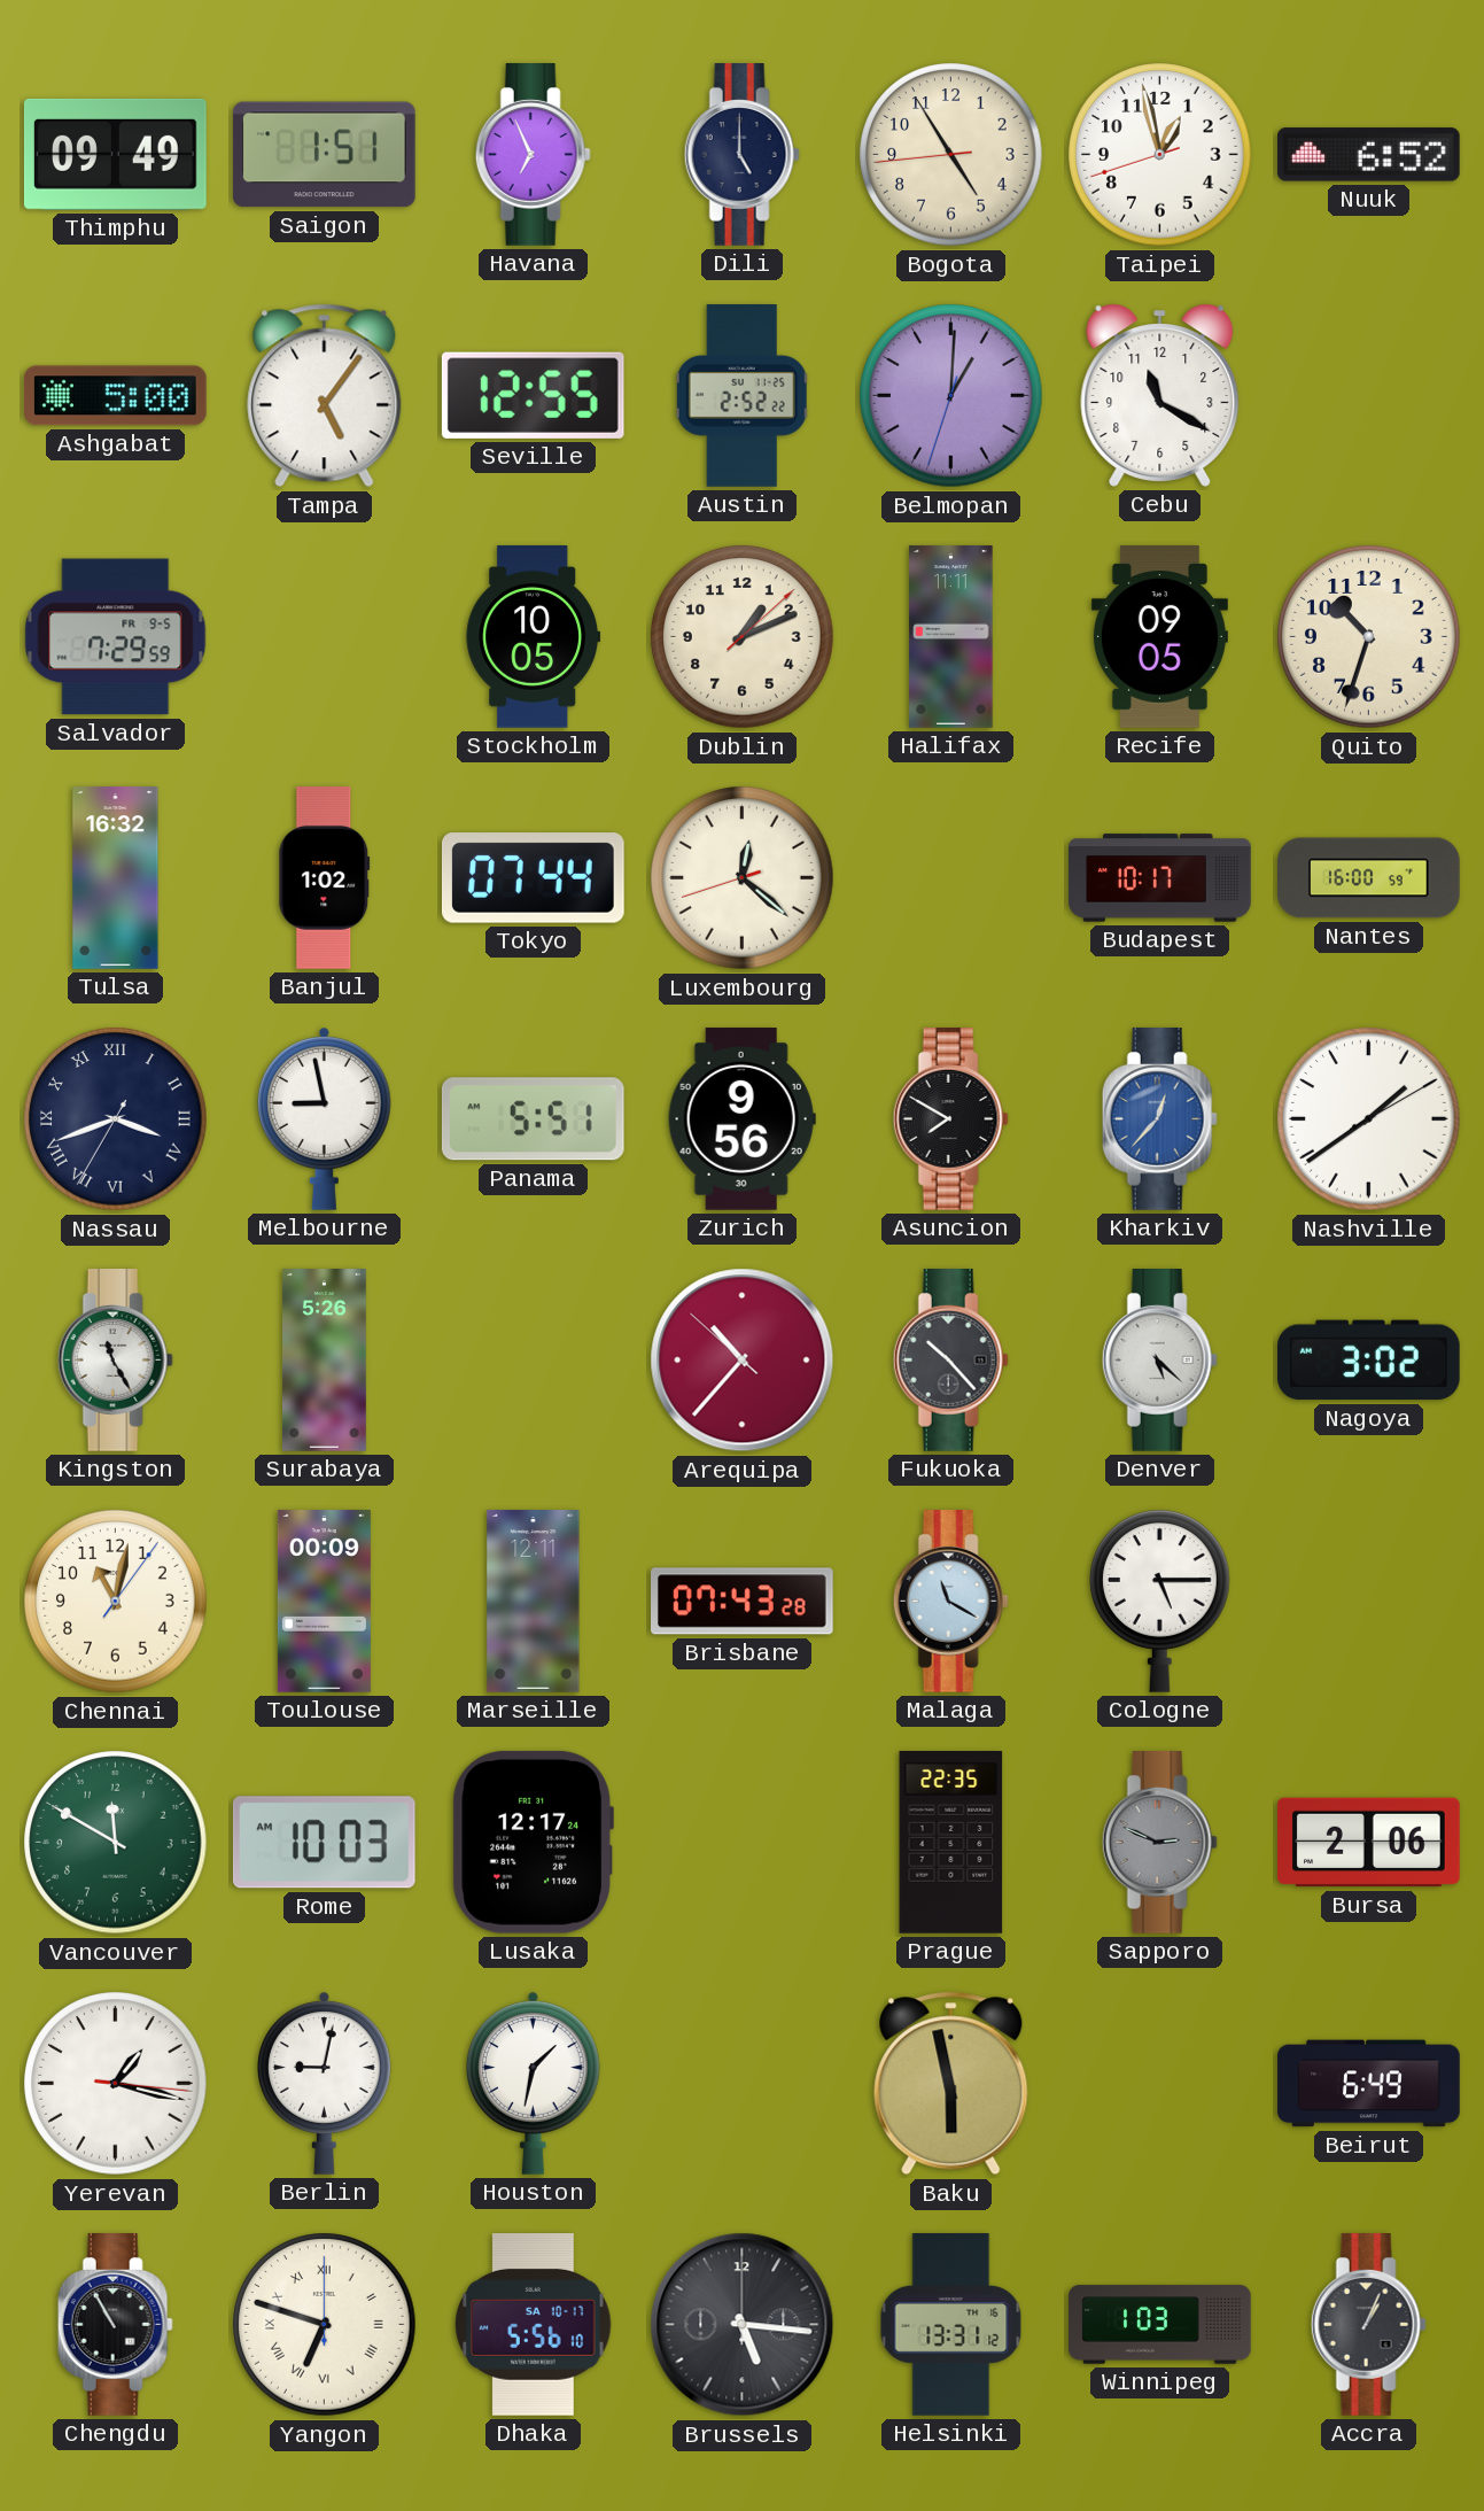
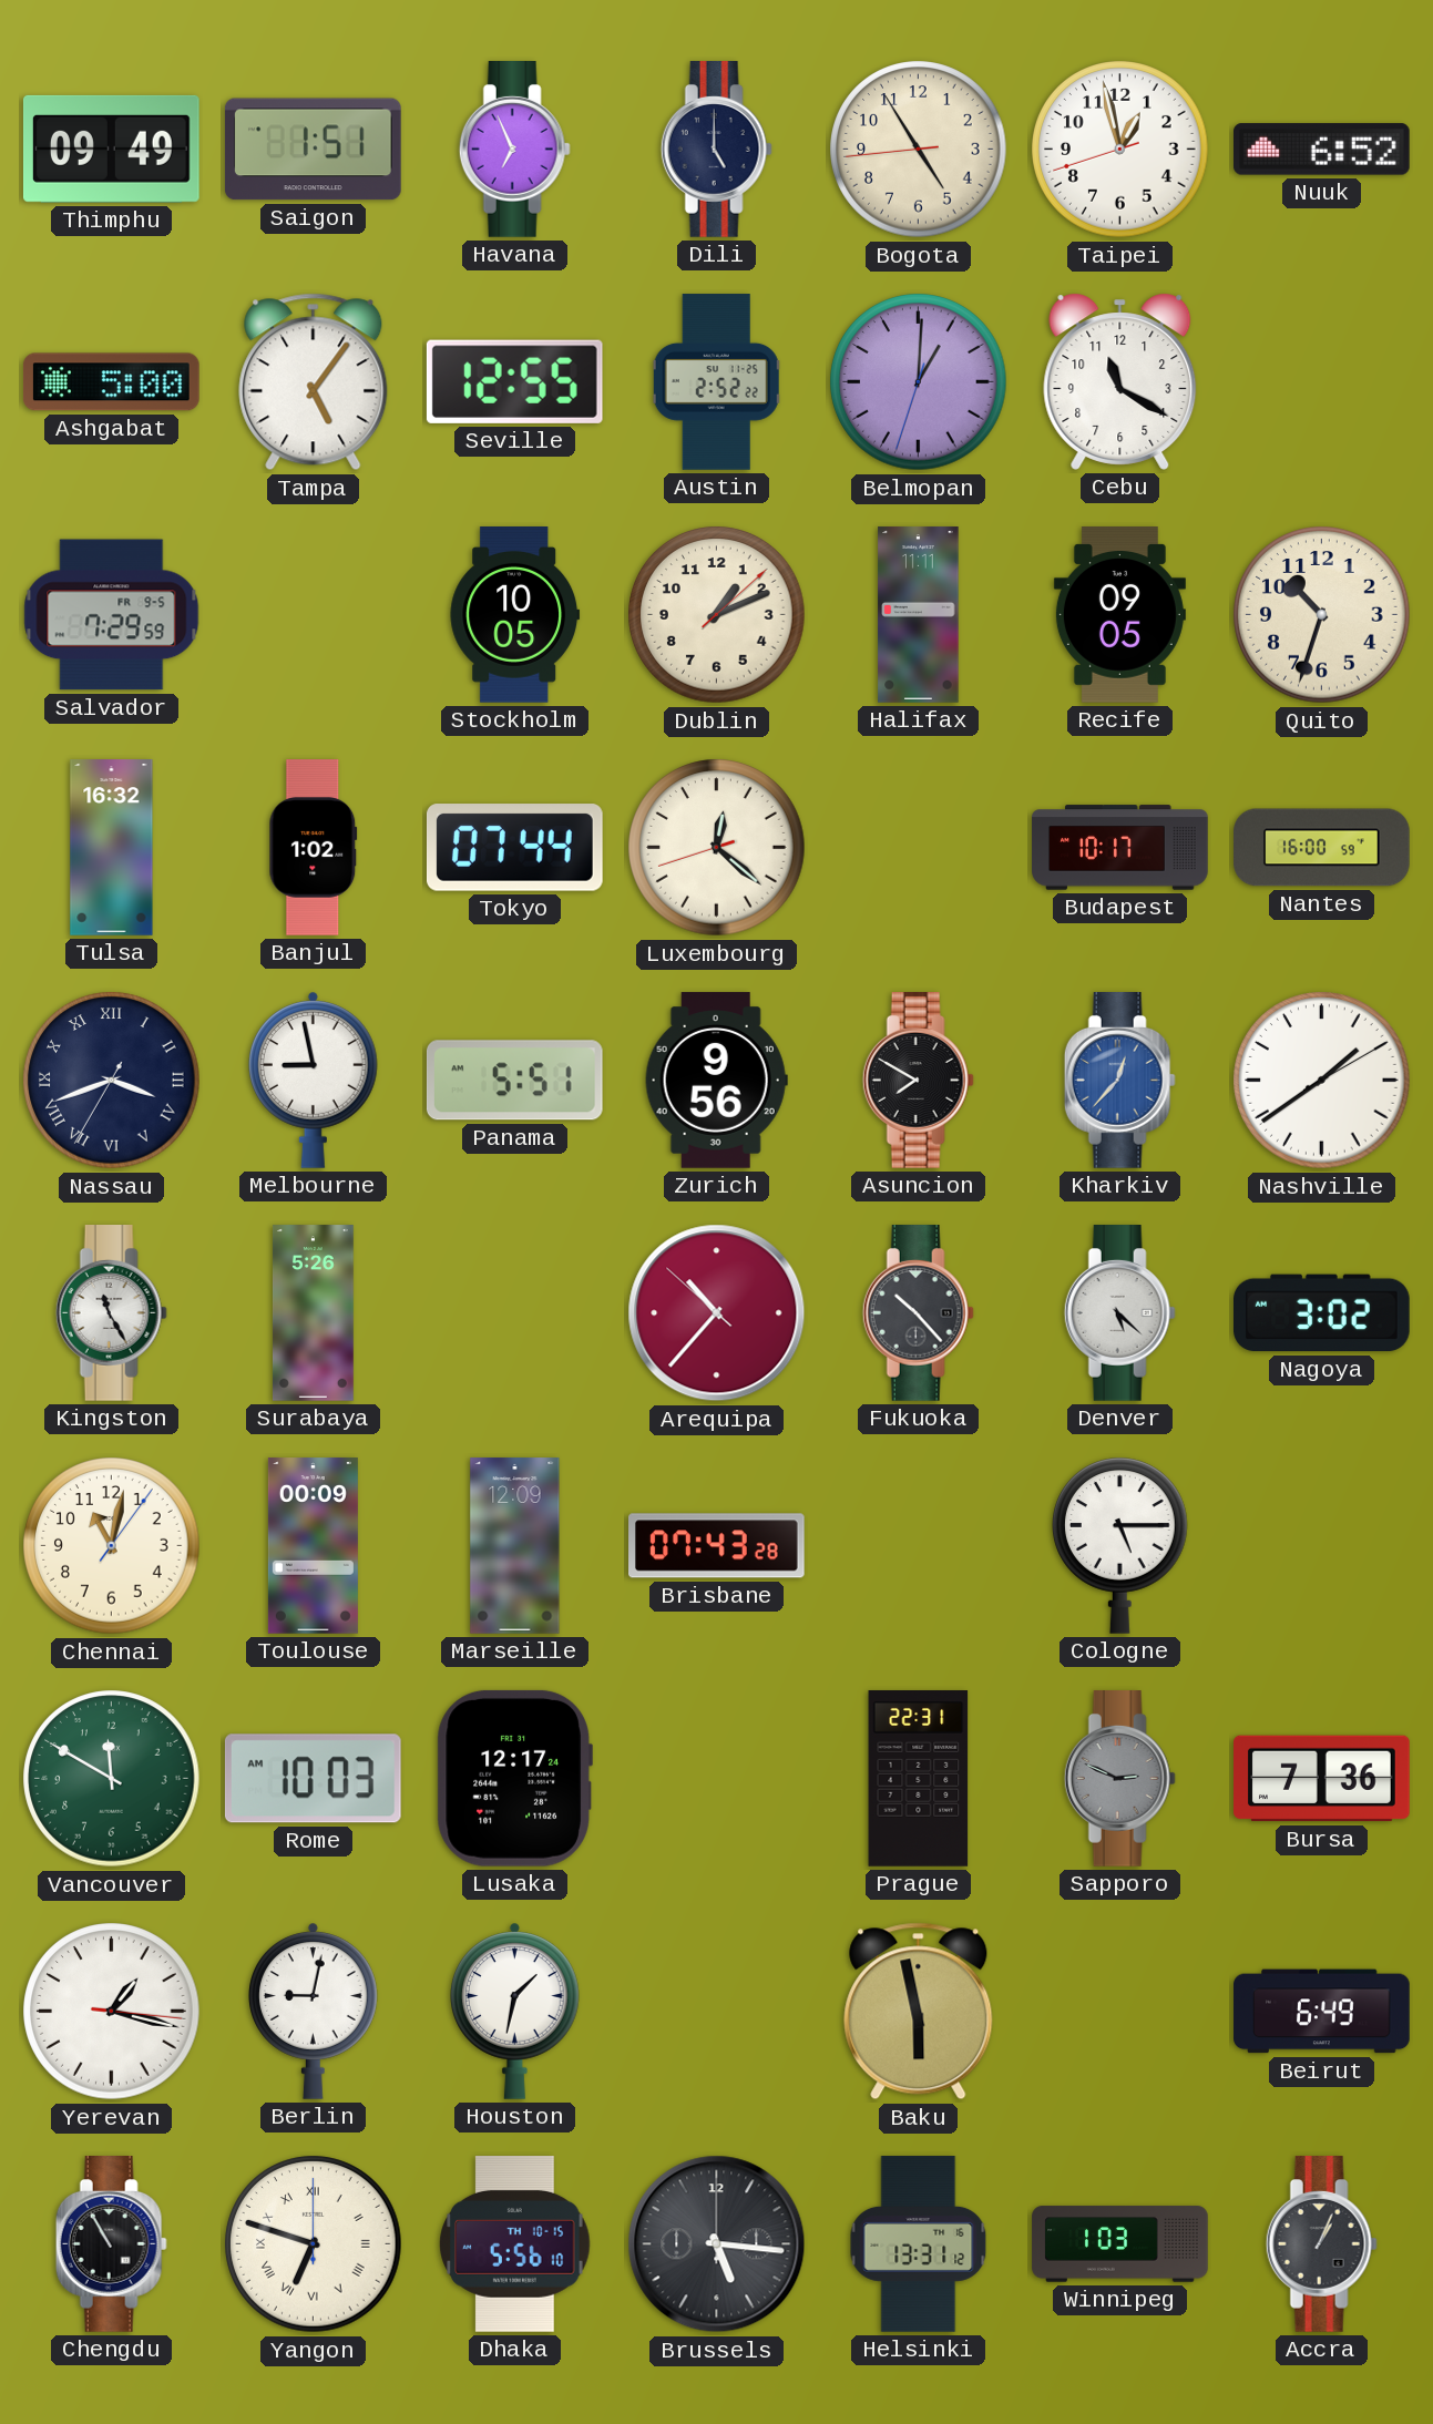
Marseille: 12:11 -> 12:09
Malaga: 11:20 -> none
Prague: 22:35 -> 22:31
Bursa: 2:06 -> 7:36
Dhaka date: SA 10-17 -> TH 10-15
